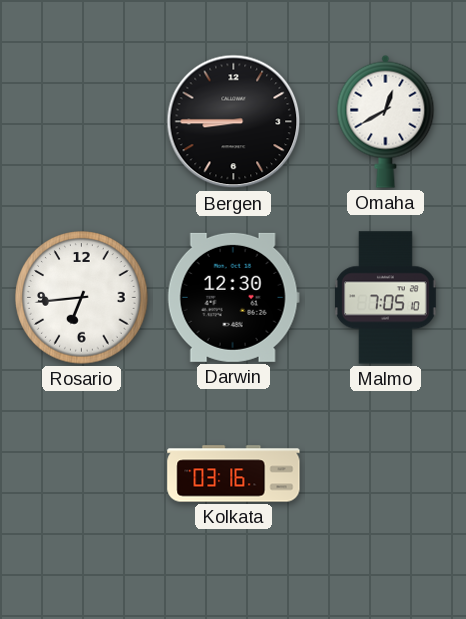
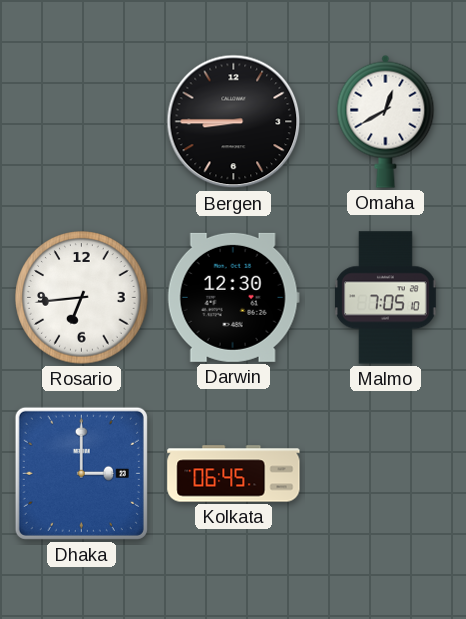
Dhaka: none -> 3:00
Kolkata: 03:16 -> 06:45
